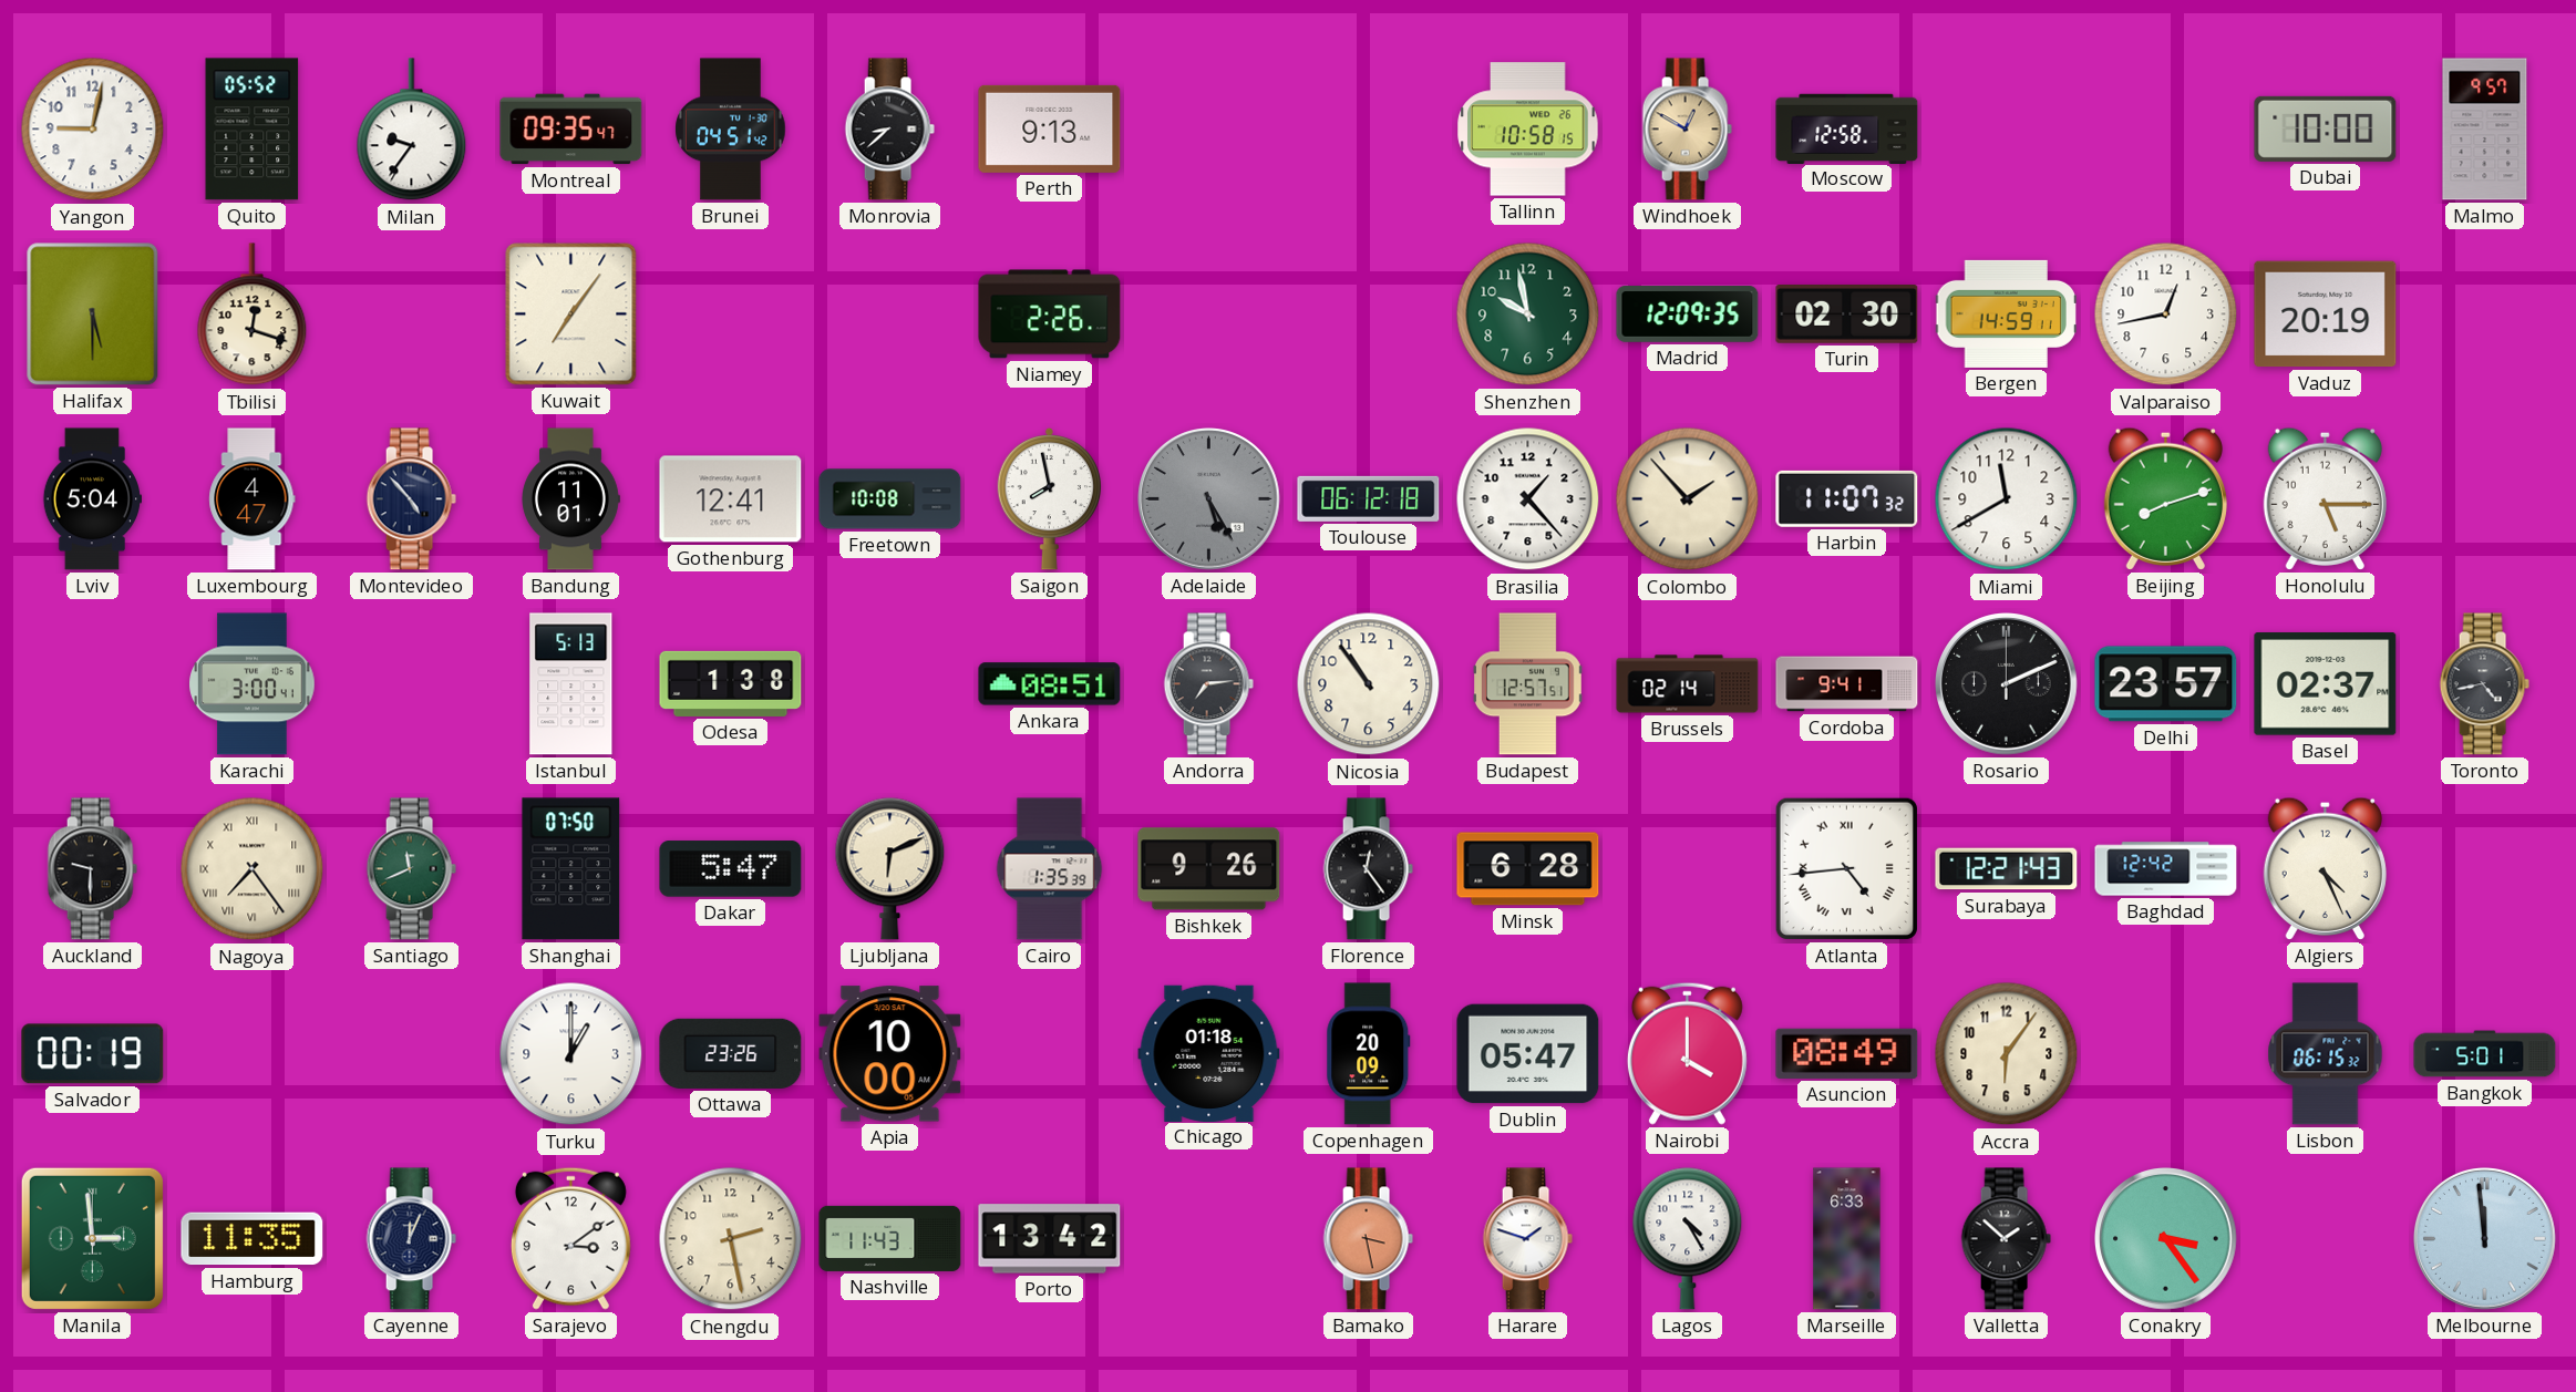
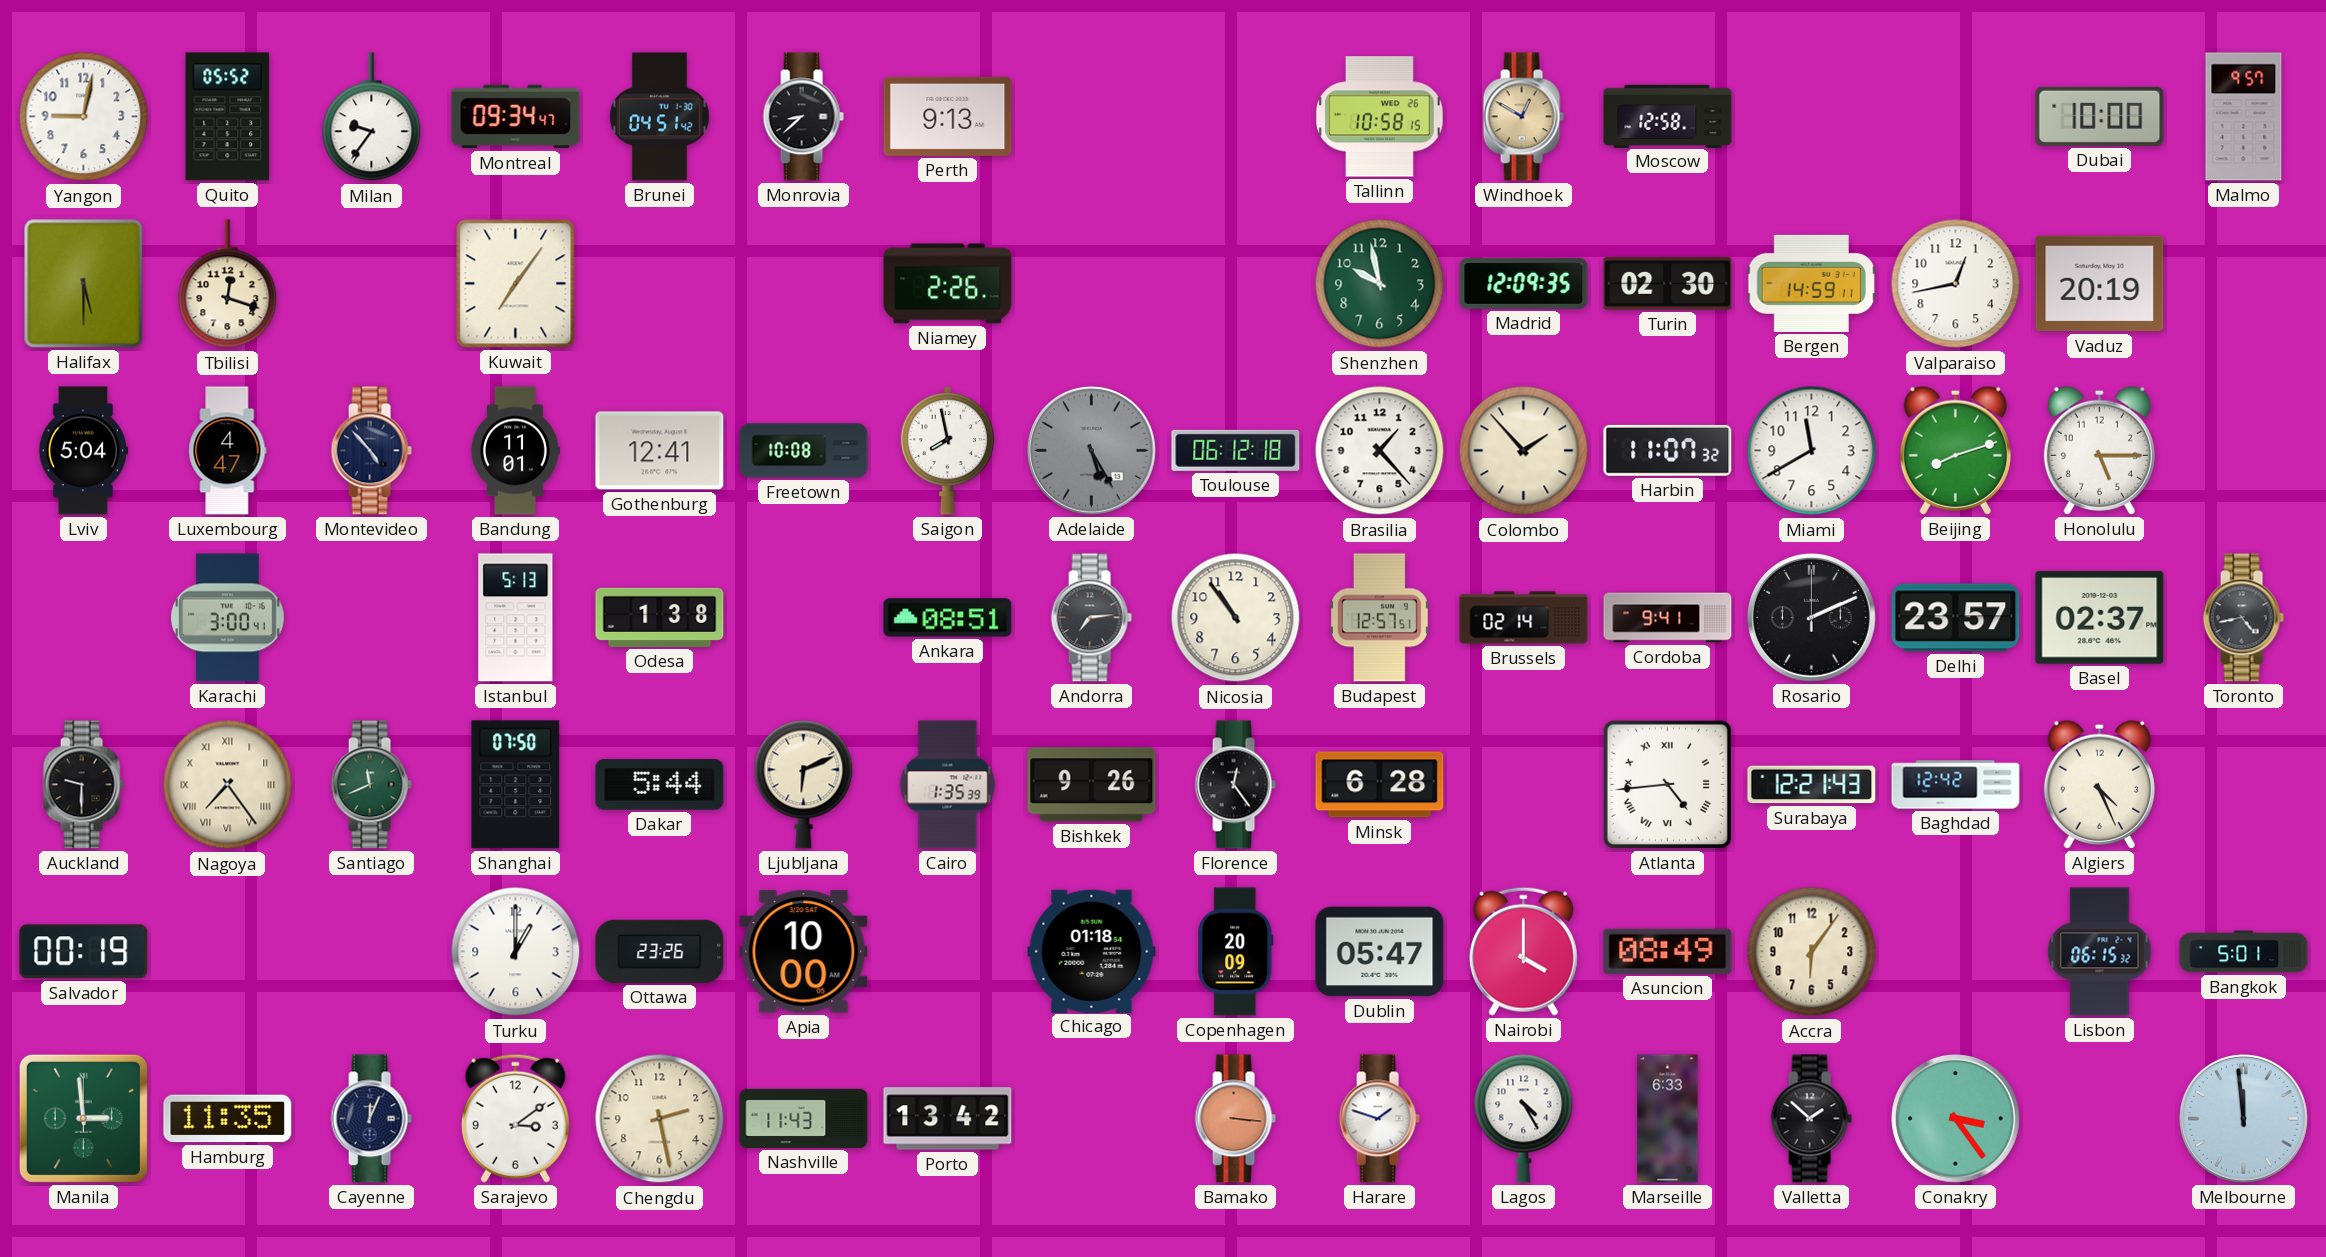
Montreal: 09:35 -> 09:34
Dakar: 5:47 -> 5:44
Bamako: 3:28 -> 3:16
